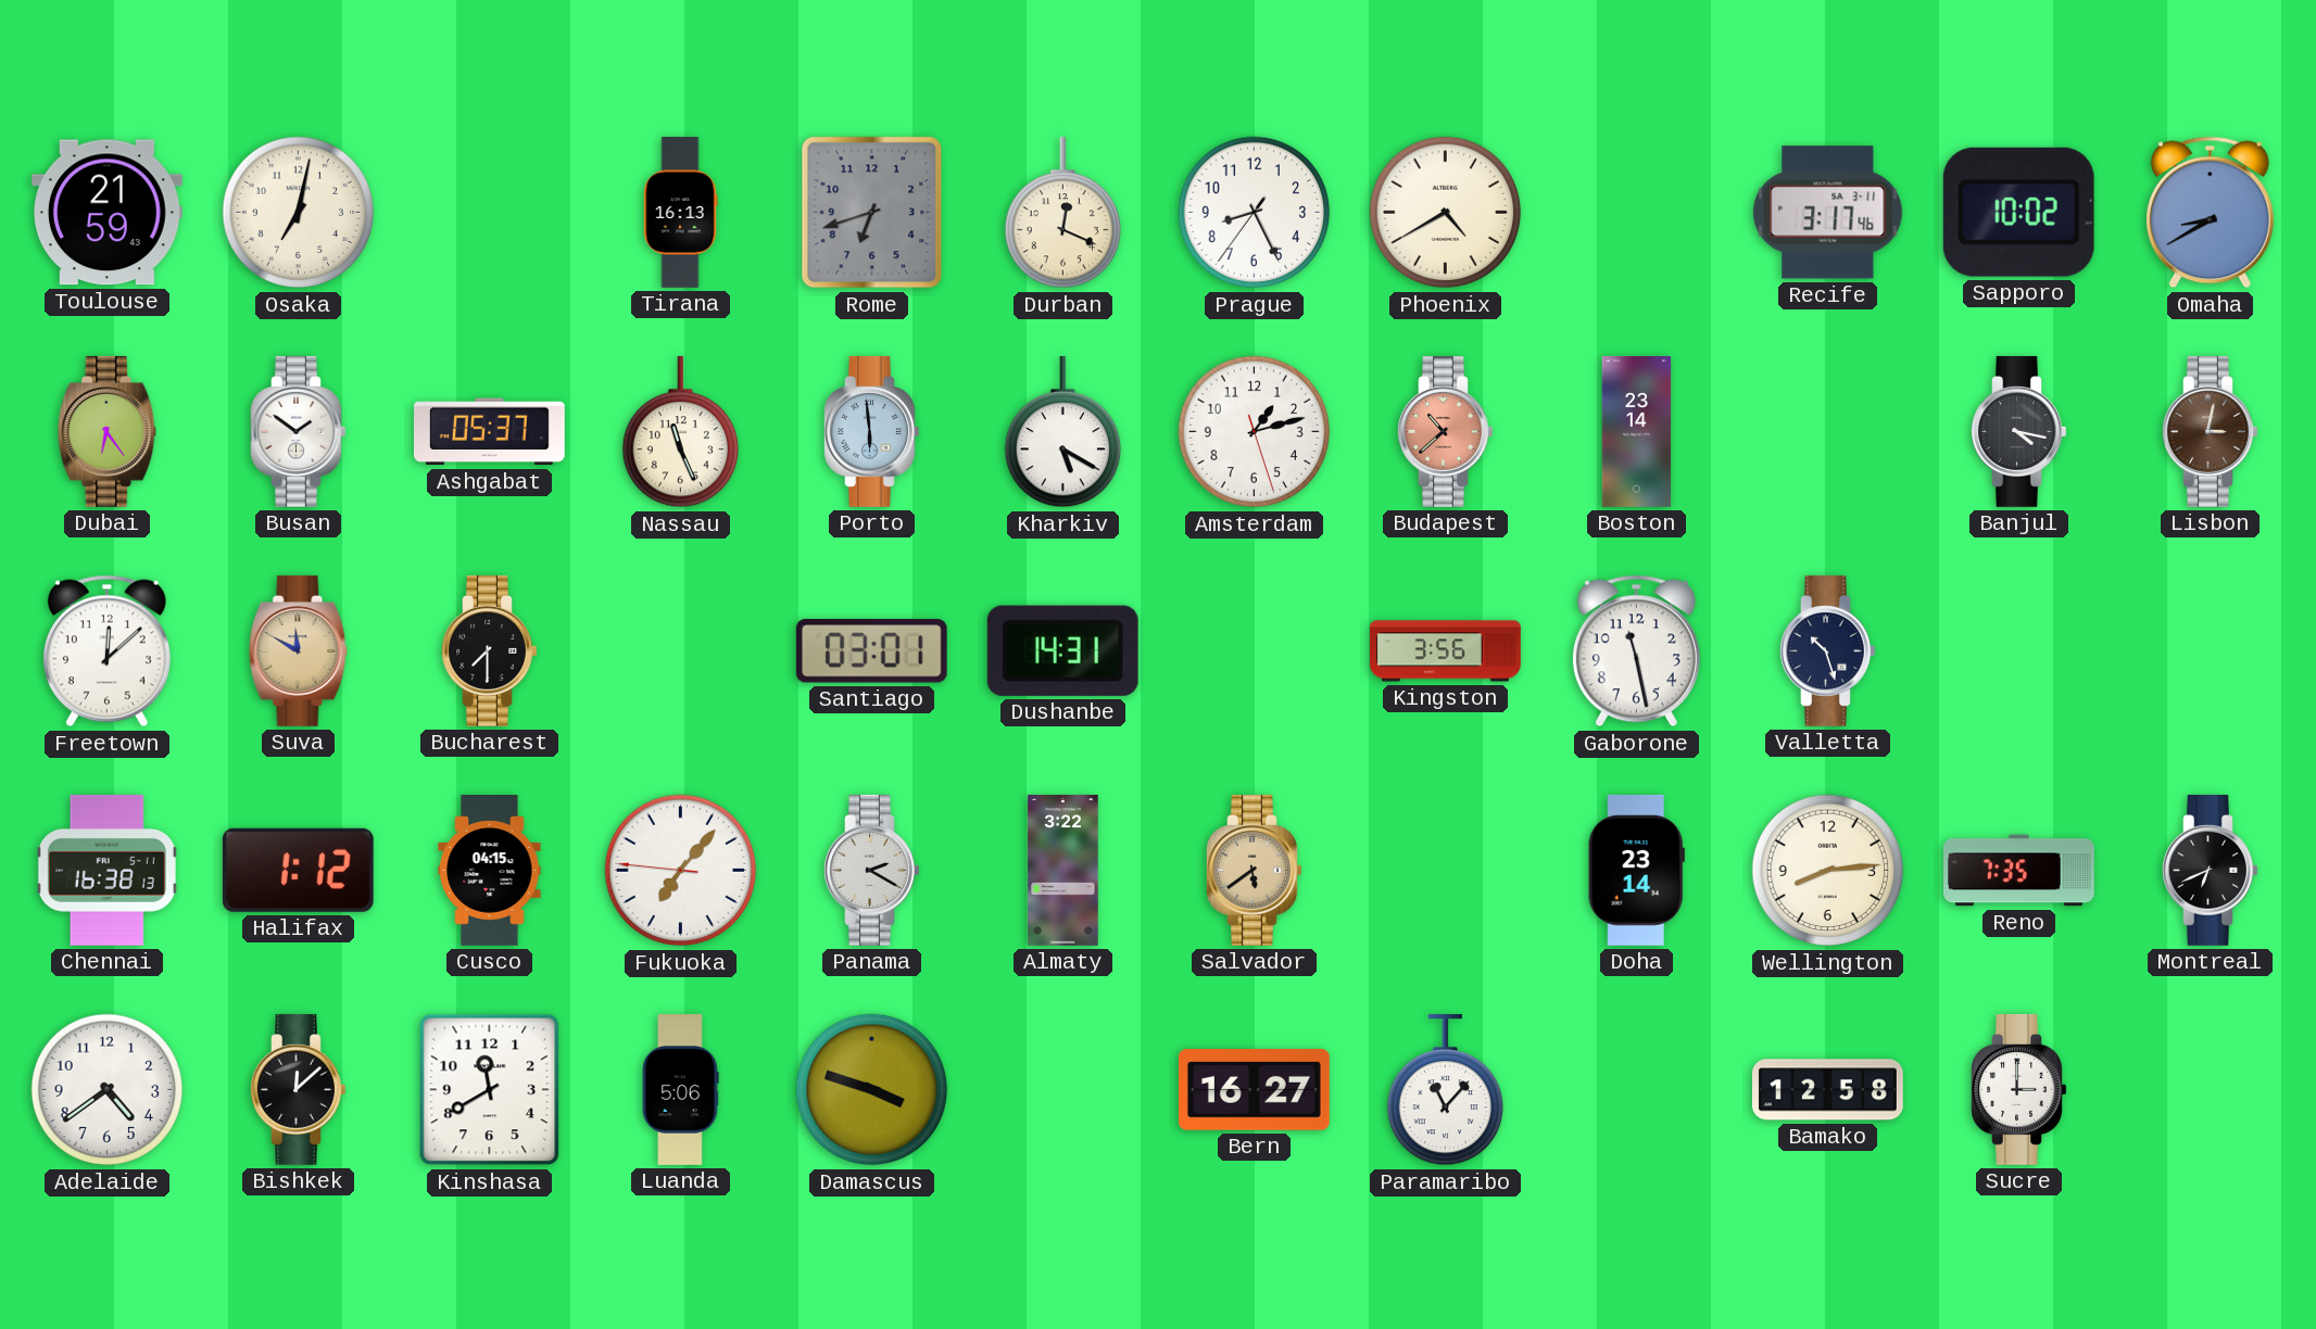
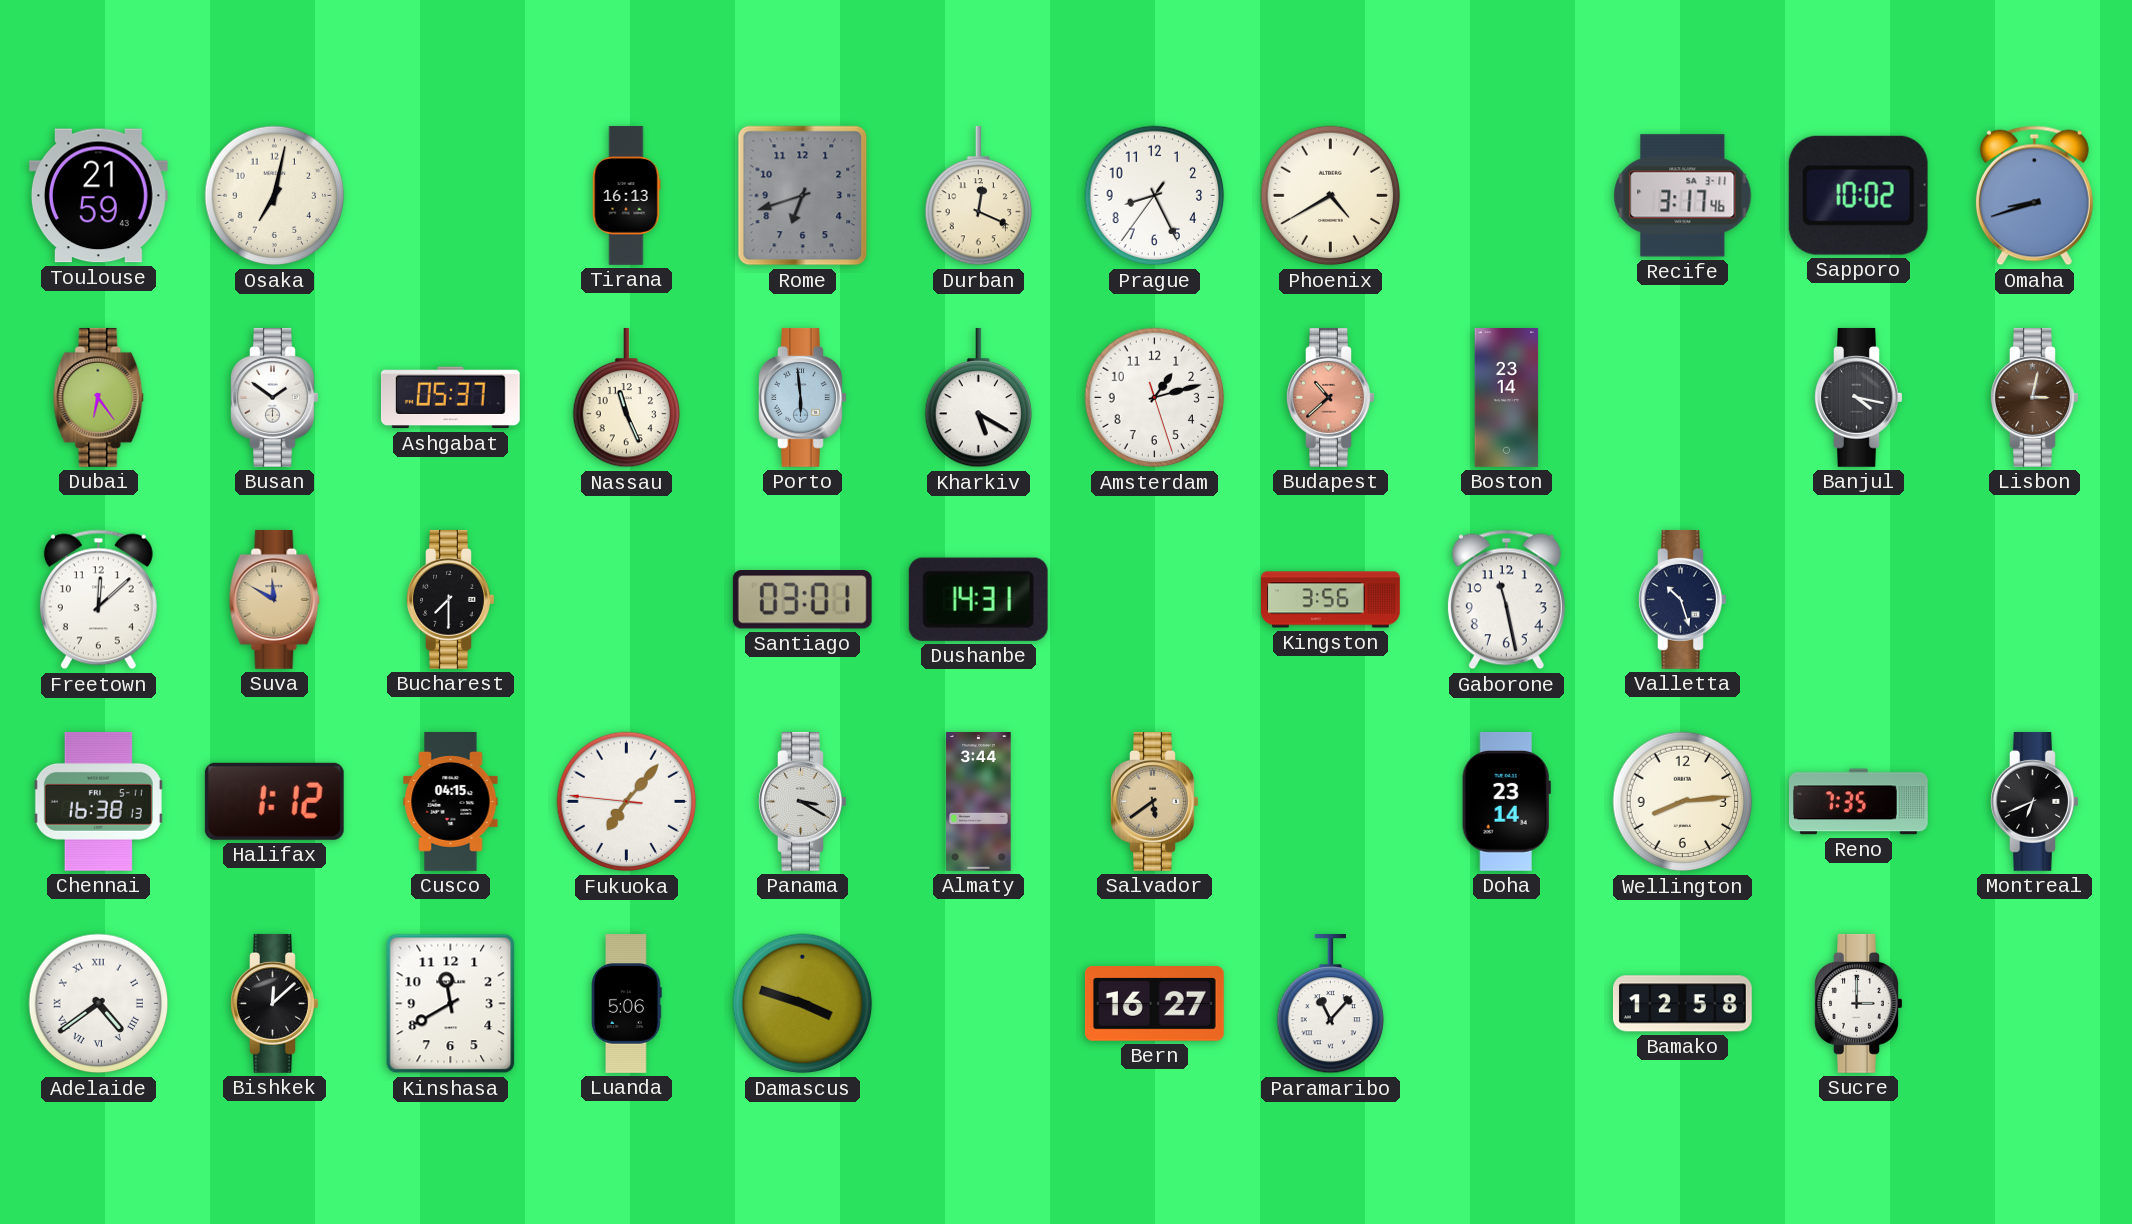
Omaha: 8:40 -> 8:42
Panama: 2:20 -> 3:20
Almaty: 3:22 -> 3:44
Adelaide numerals: Arabic -> Roman
